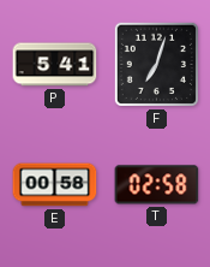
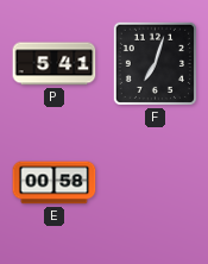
T: 02:58 -> none
